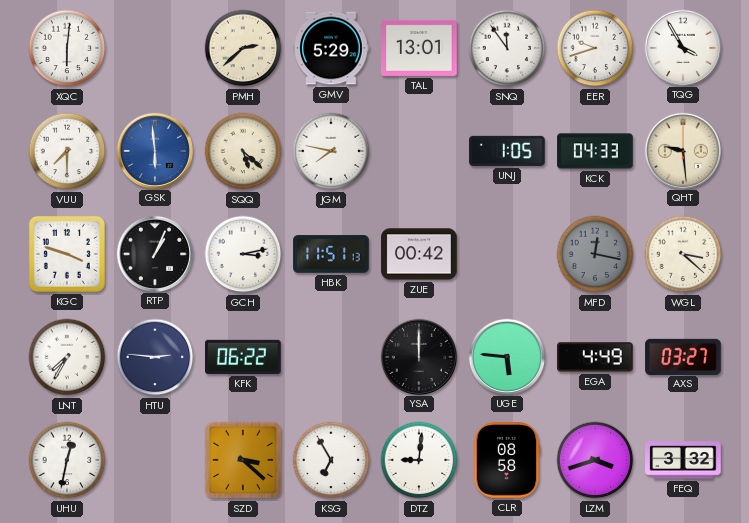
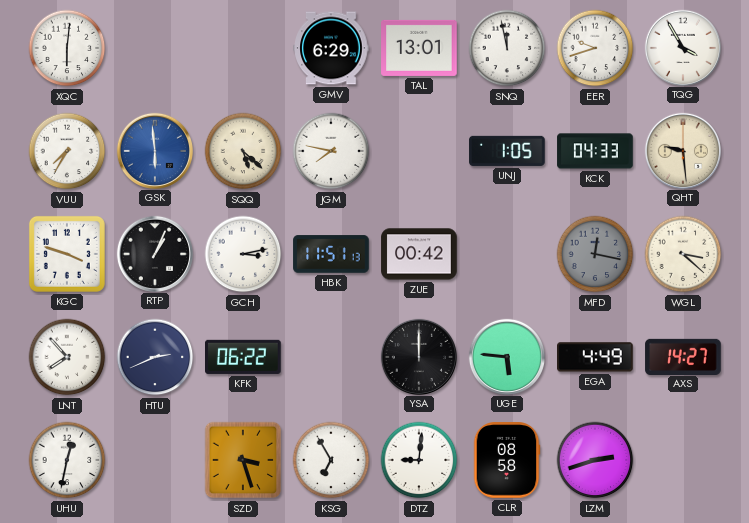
PMH: 2:38 -> none
GMV: 5:29 -> 6:29
SNQ: 11:54 -> 11:58
VUU: 7:30 -> 7:35
LNT: 7:35 -> 7:53
HTU: 2:46 -> 2:41
AXS: 03:27 -> 14:27
SZD: 3:22 -> 3:27
LZM: 3:42 -> 2:42
FEQ: 3:32 -> none
